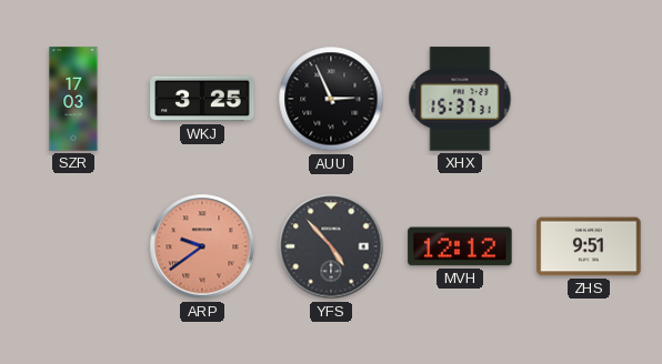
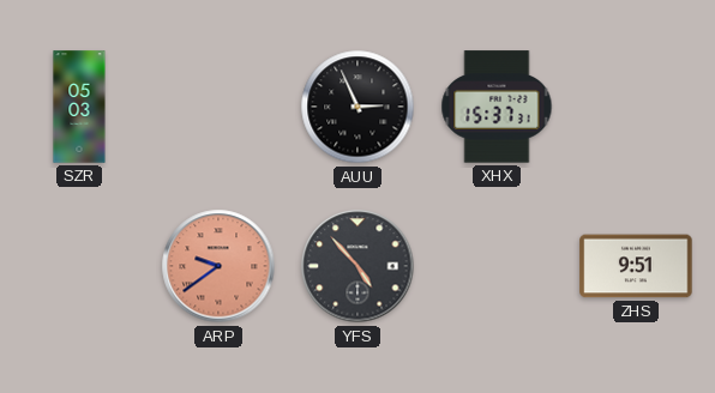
SZR: 17:03 -> 05:03
WKJ: 3:25 -> none
MVH: 12:12 -> none
